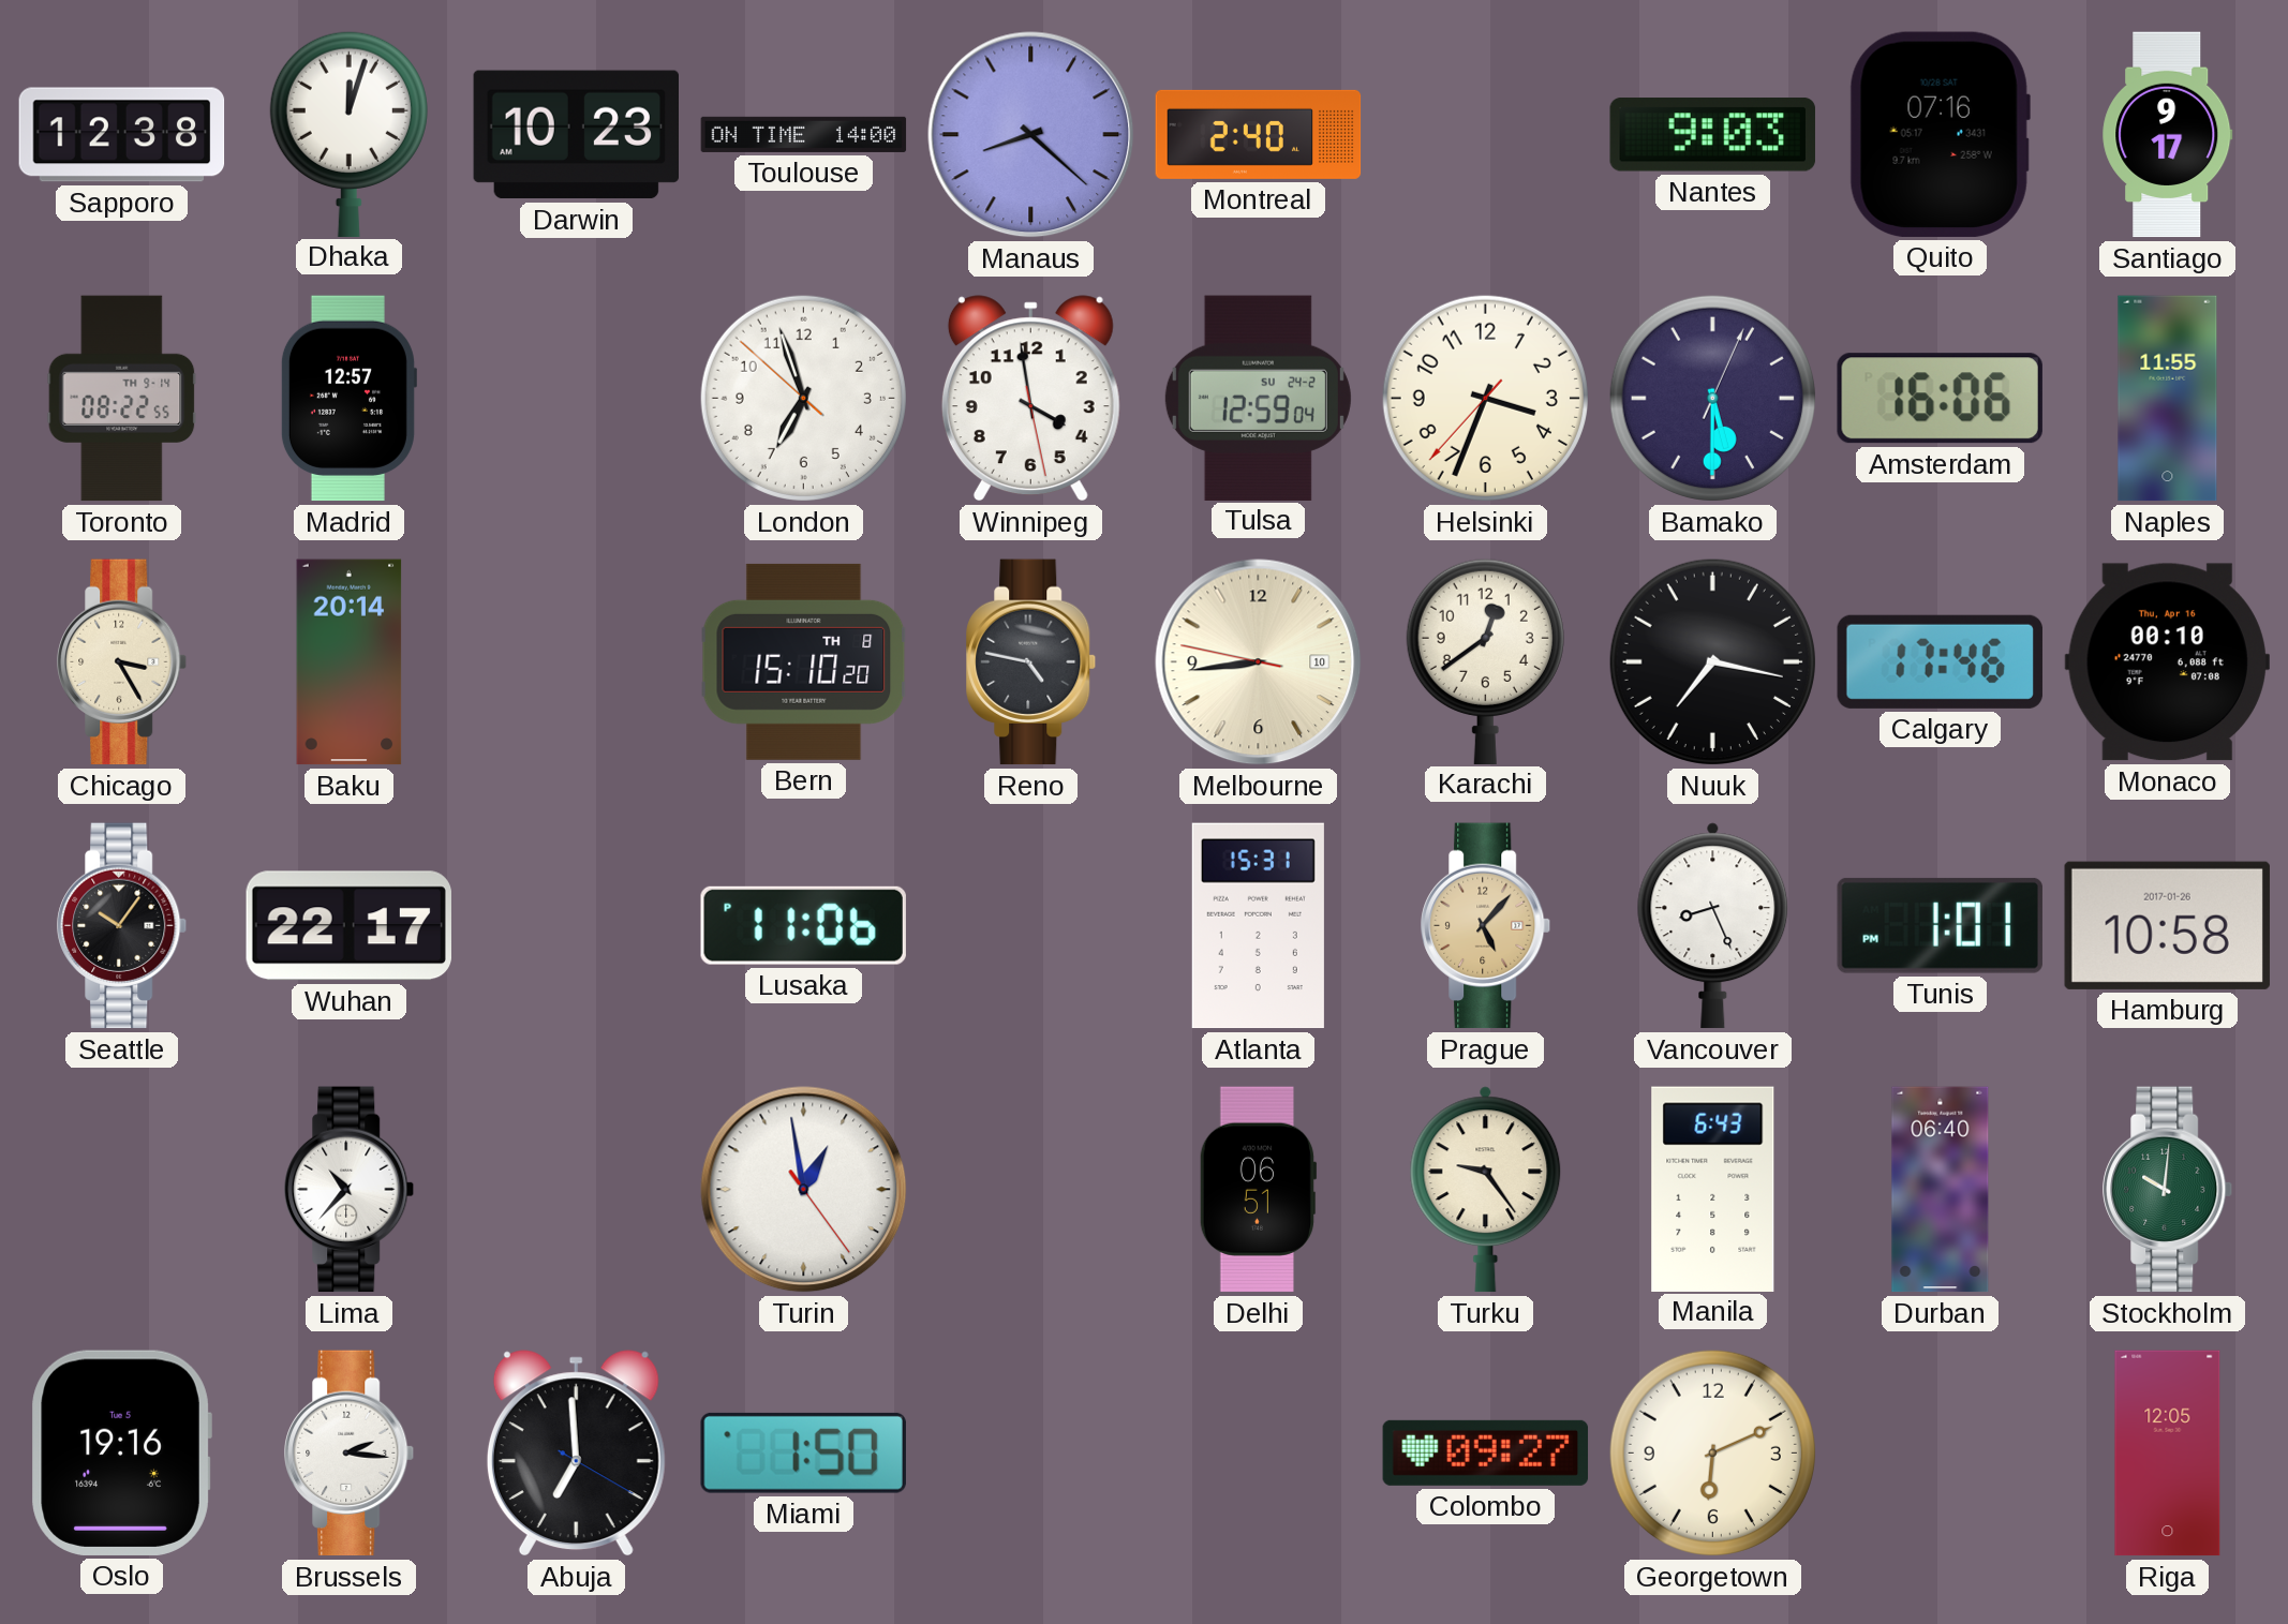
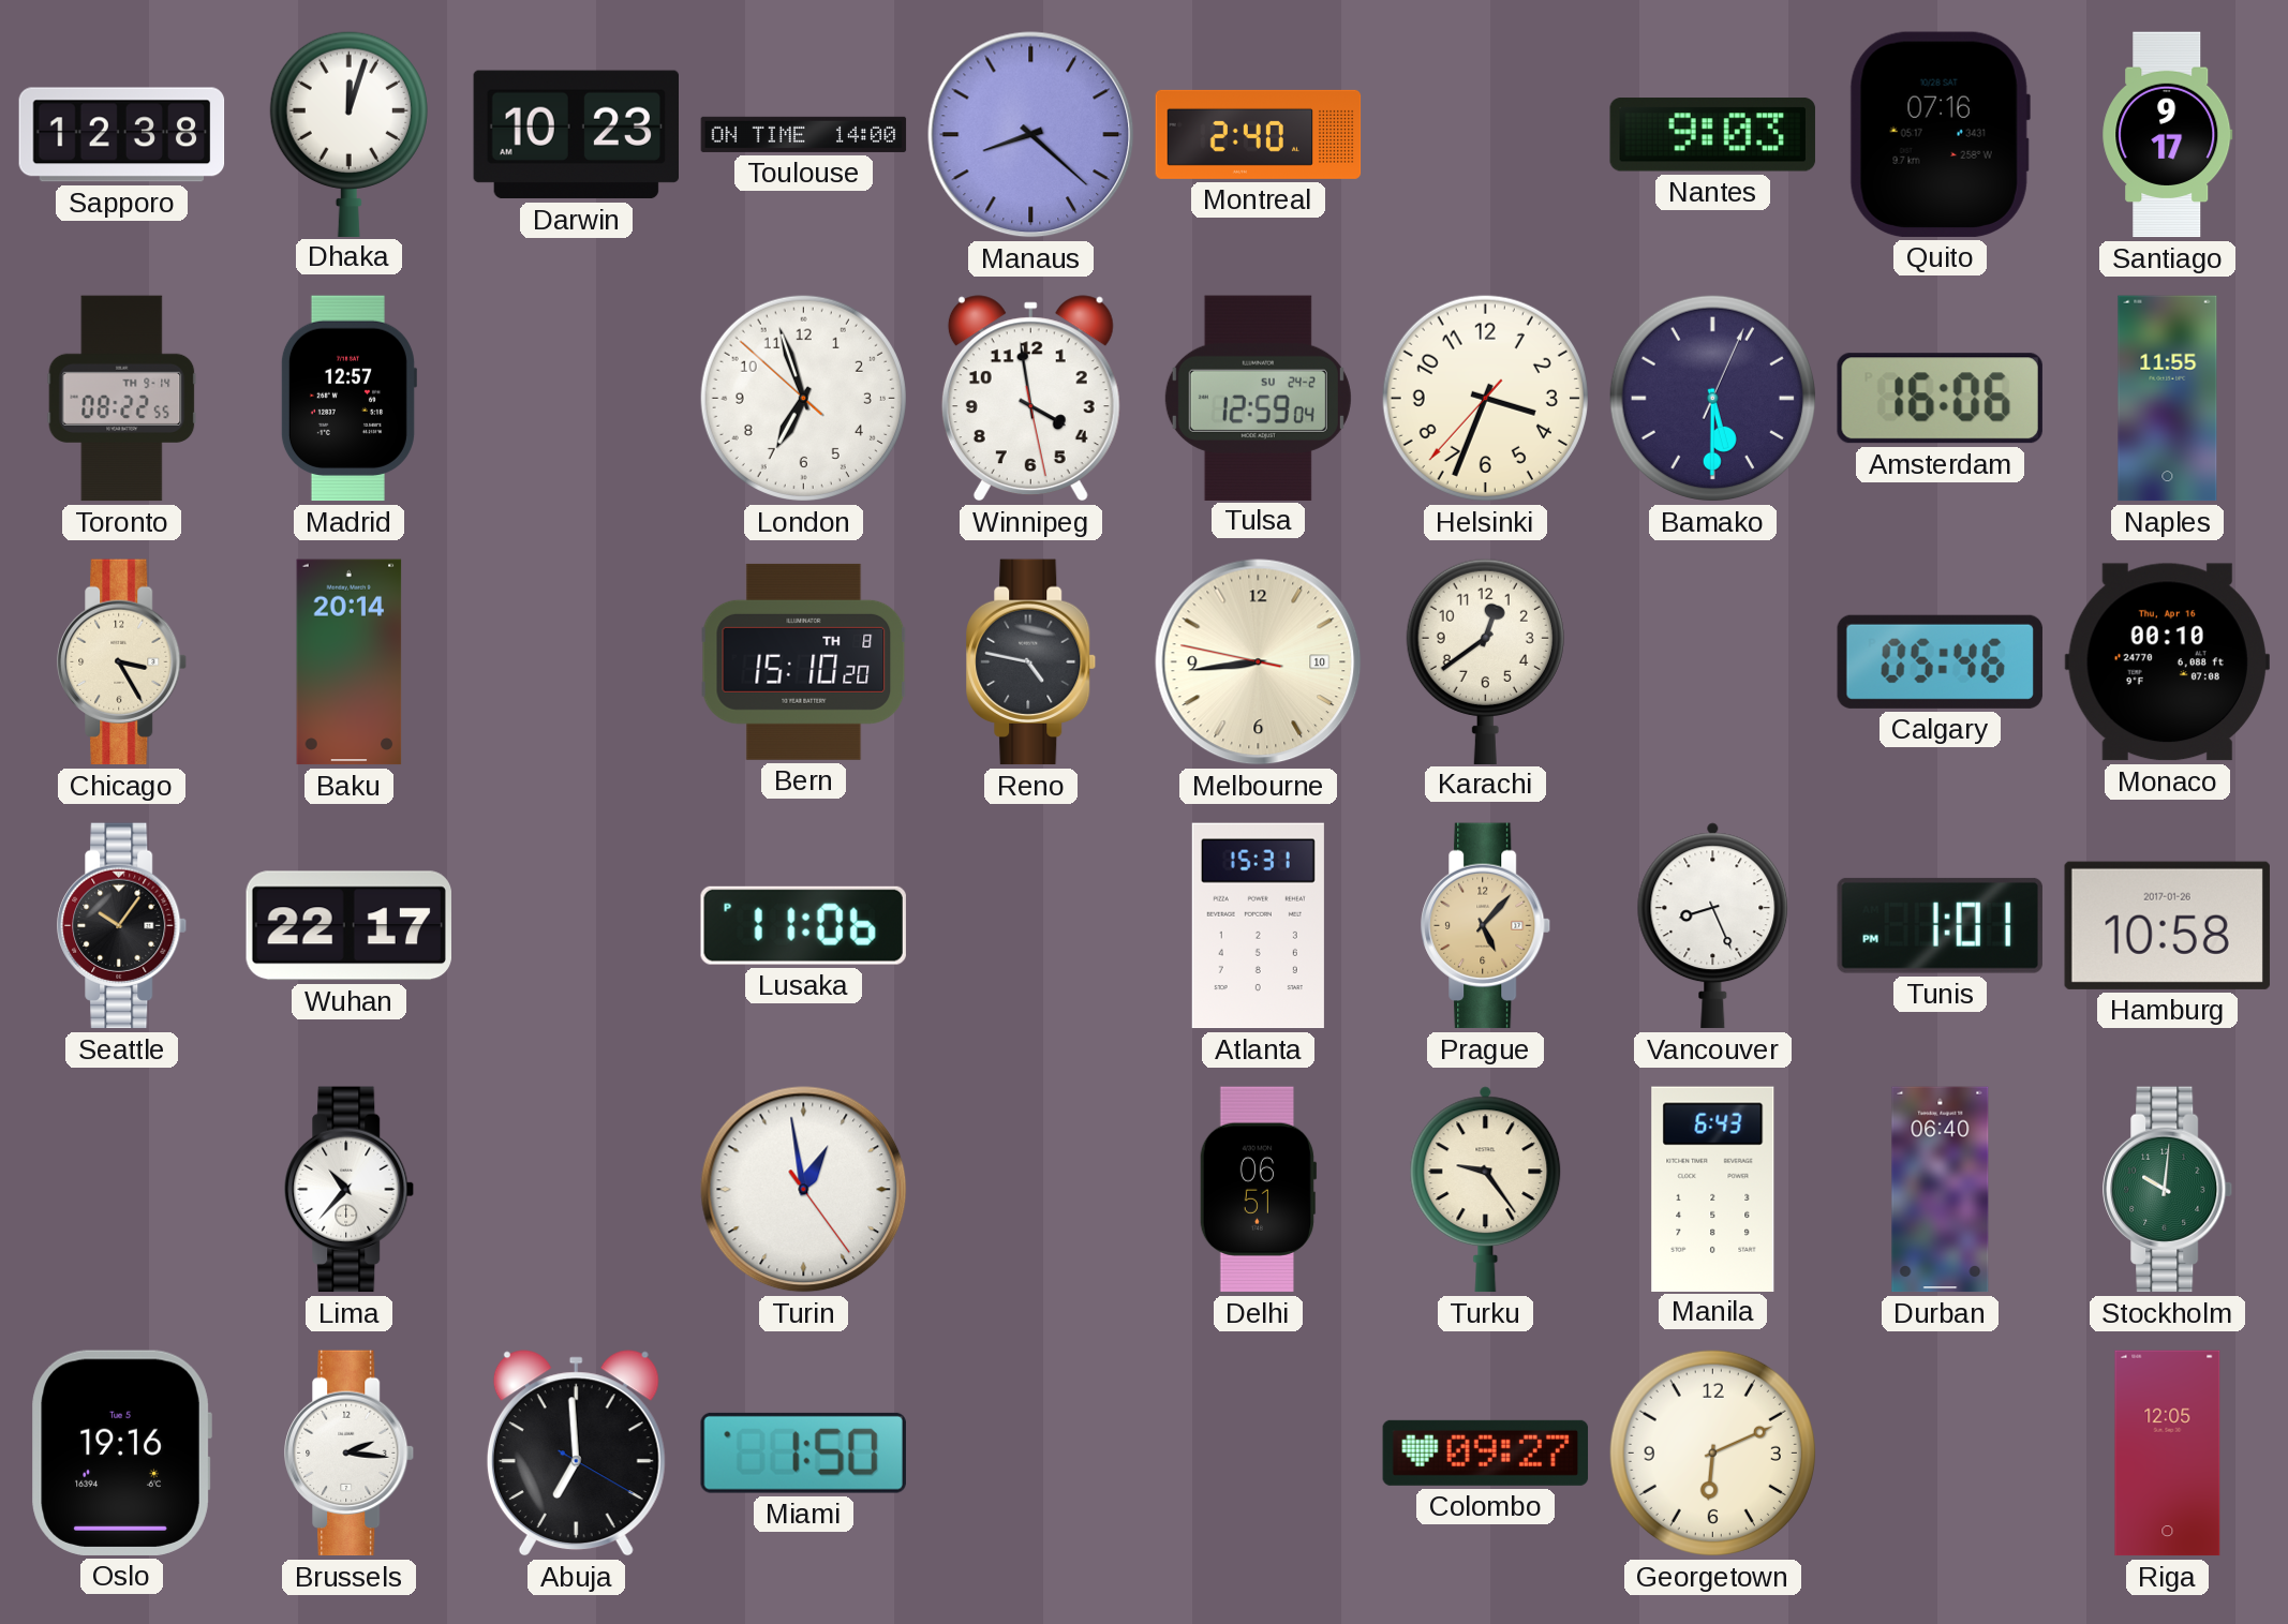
Nuuk: 7:17 -> none
Calgary: 17:46 -> 05:46
